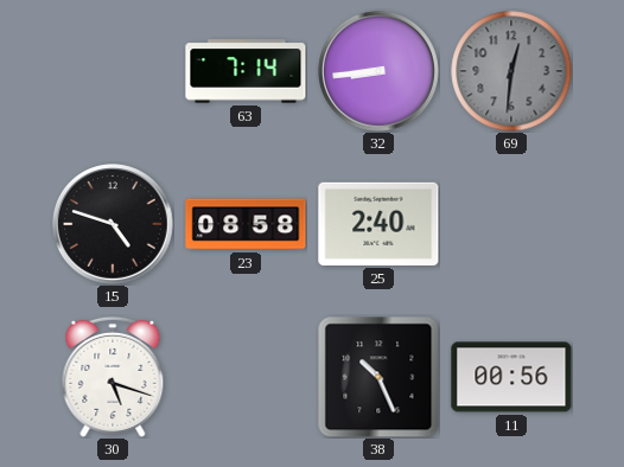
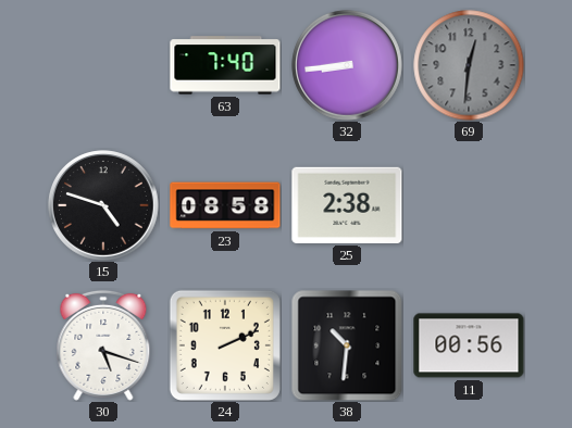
63: 7:14 -> 7:40
25: 2:40 -> 2:38
24: none -> 2:11
38: 10:26 -> 10:31
